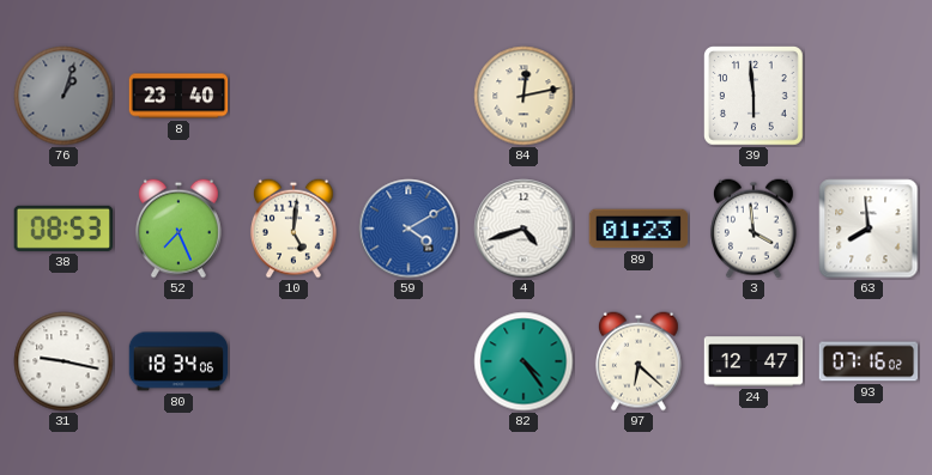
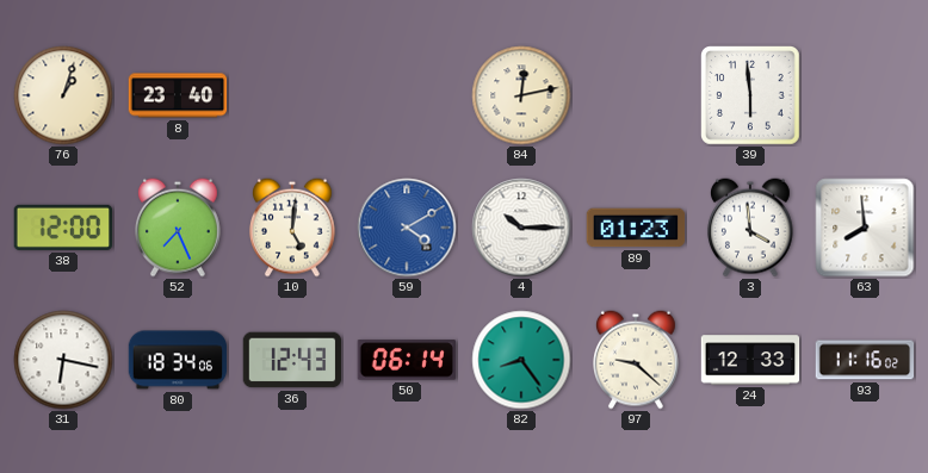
76 dial: grey -> cream
38: 08:53 -> 12:00
4: 4:42 -> 10:15
31: 9:17 -> 6:17
36: none -> 12:43
50: none -> 06:14
82: 4:24 -> 8:24
97: 6:22 -> 9:22
24: 12:47 -> 12:33
93: 07:16 -> 11:16
